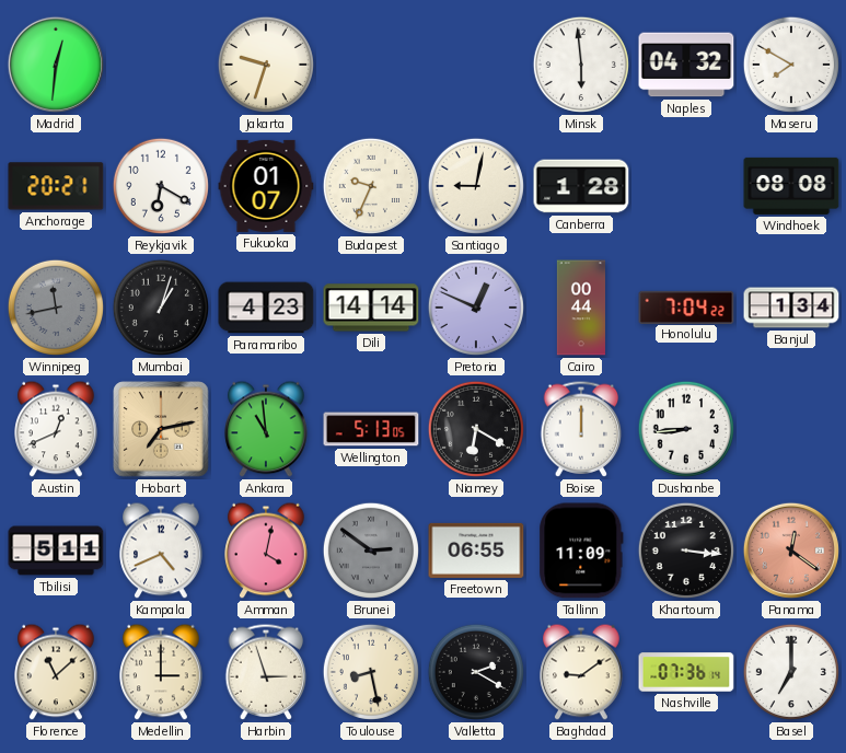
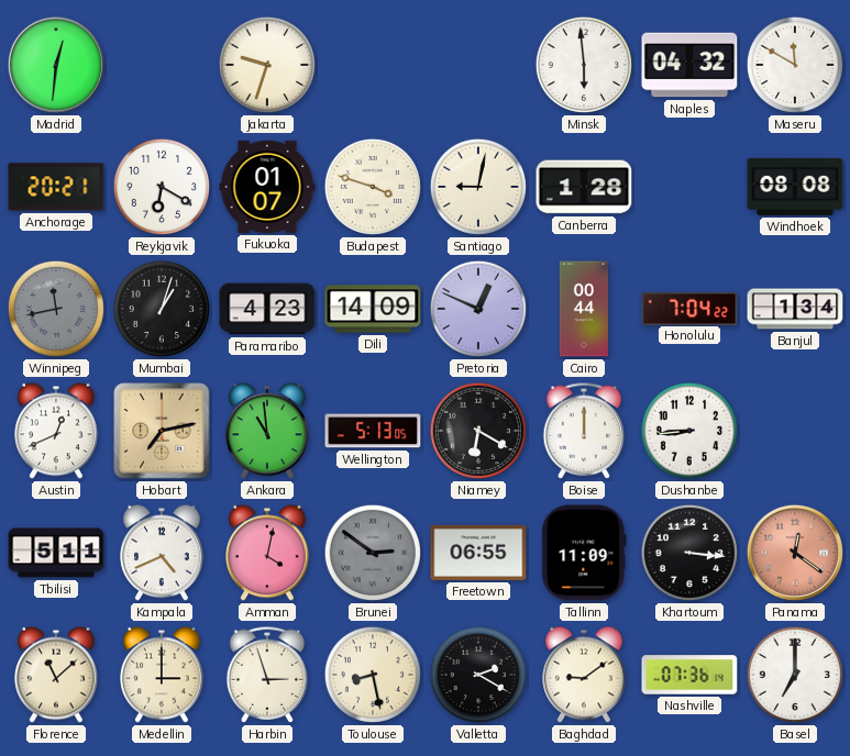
Maseru: 7:50 -> 11:50
Budapest: 9:34 -> 3:48
Dili: 14:14 -> 14:09
